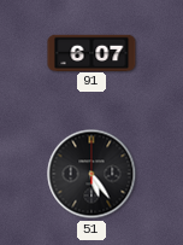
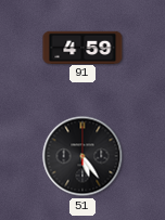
91: 6:07 -> 4:59
